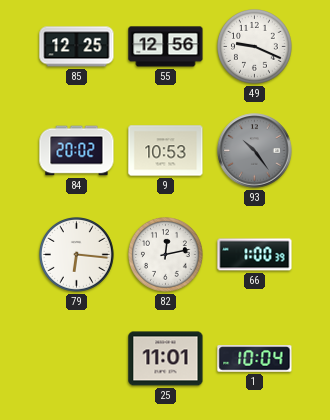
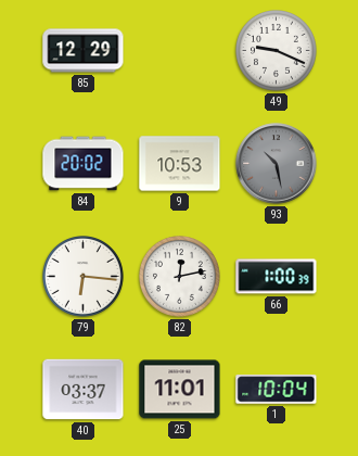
85: 12:25 -> 12:29
55: 12:56 -> none
93: 10:24 -> 10:28
40: none -> 03:37
